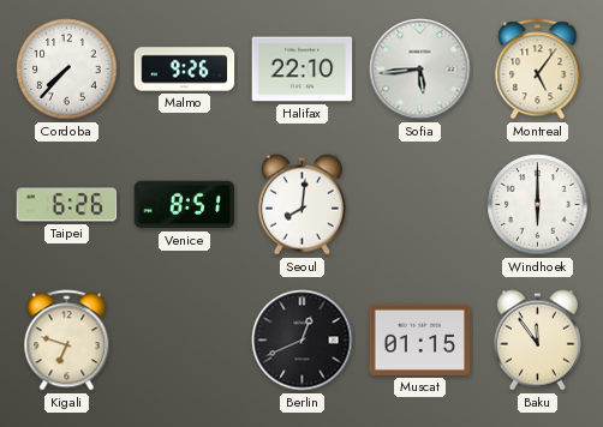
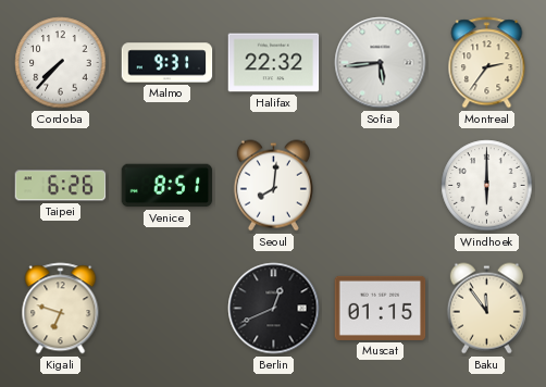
Malmo: 9:26 -> 9:31
Halifax: 22:10 -> 22:32
Montreal: 5:06 -> 2:36
